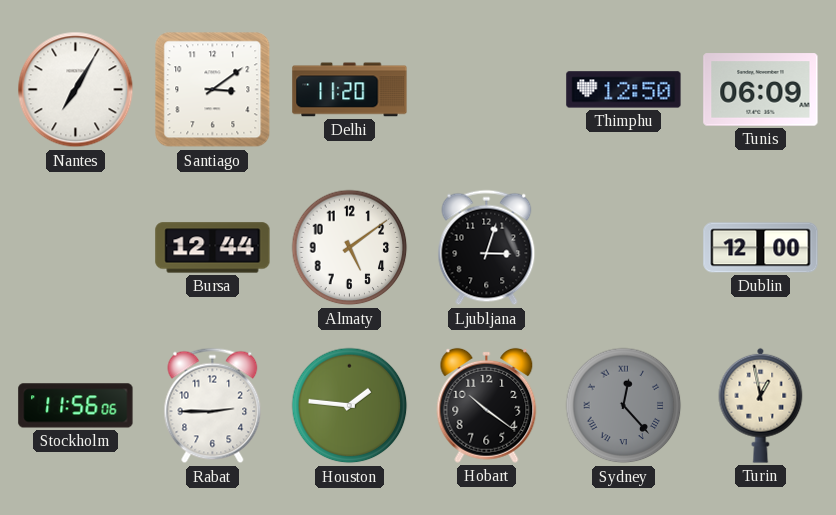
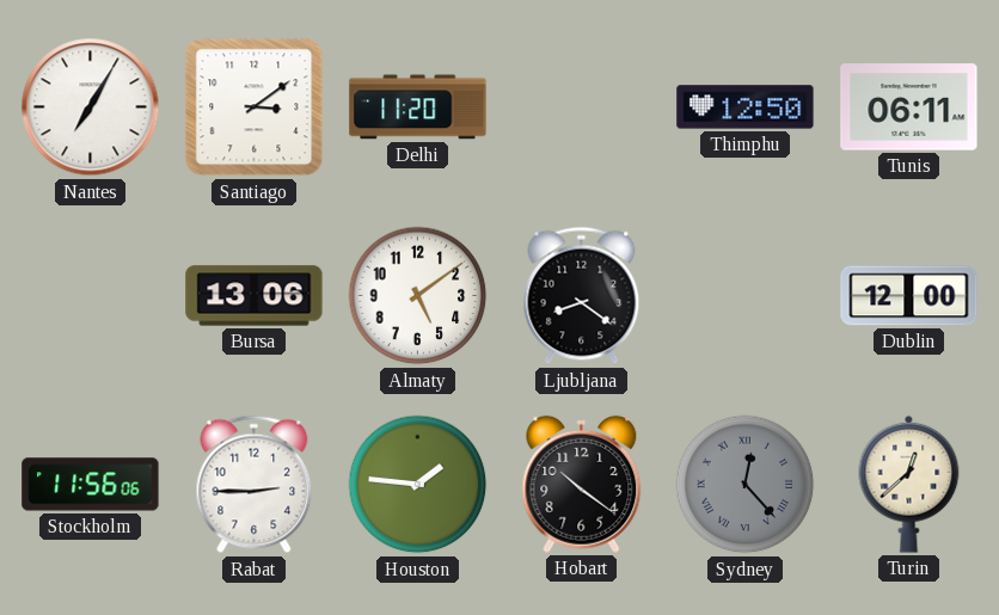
Tunis: 06:09 -> 06:11
Bursa: 12:44 -> 13:06
Ljubljana: 3:03 -> 8:21
Turin: 12:58 -> 12:38
